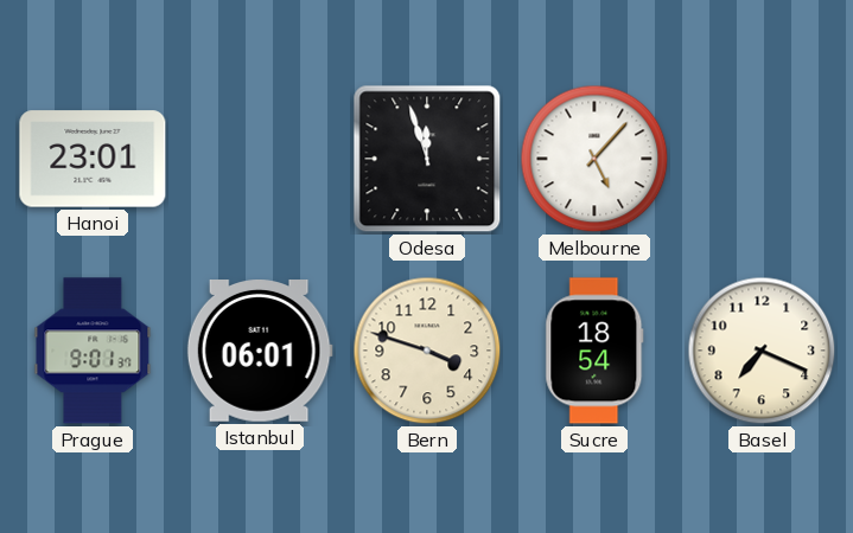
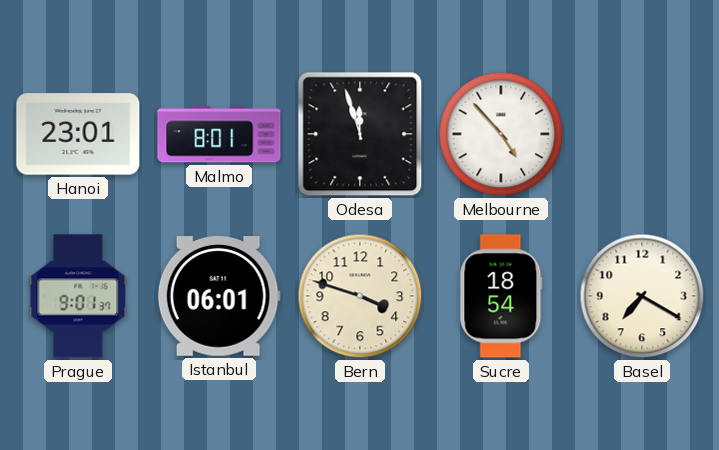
Malmo: none -> 8:01
Melbourne: 5:07 -> 4:53
Basel: 7:19 -> 7:20
